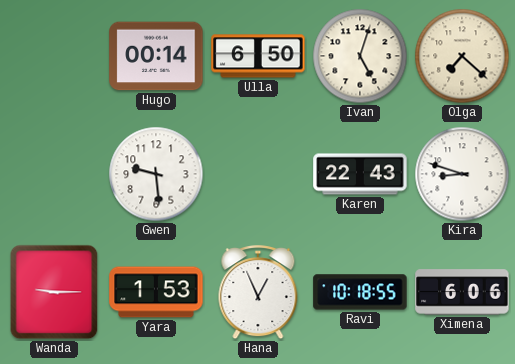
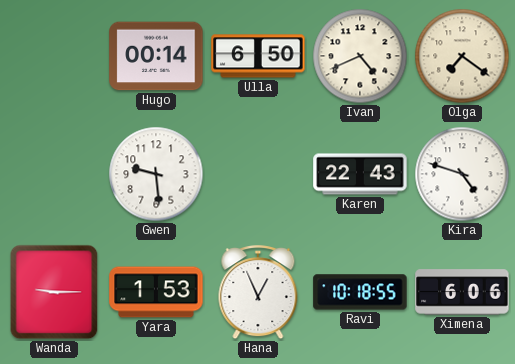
Ivan: 5:03 -> 4:41
Olga: 7:22 -> 7:21
Kira: 8:48 -> 4:48
